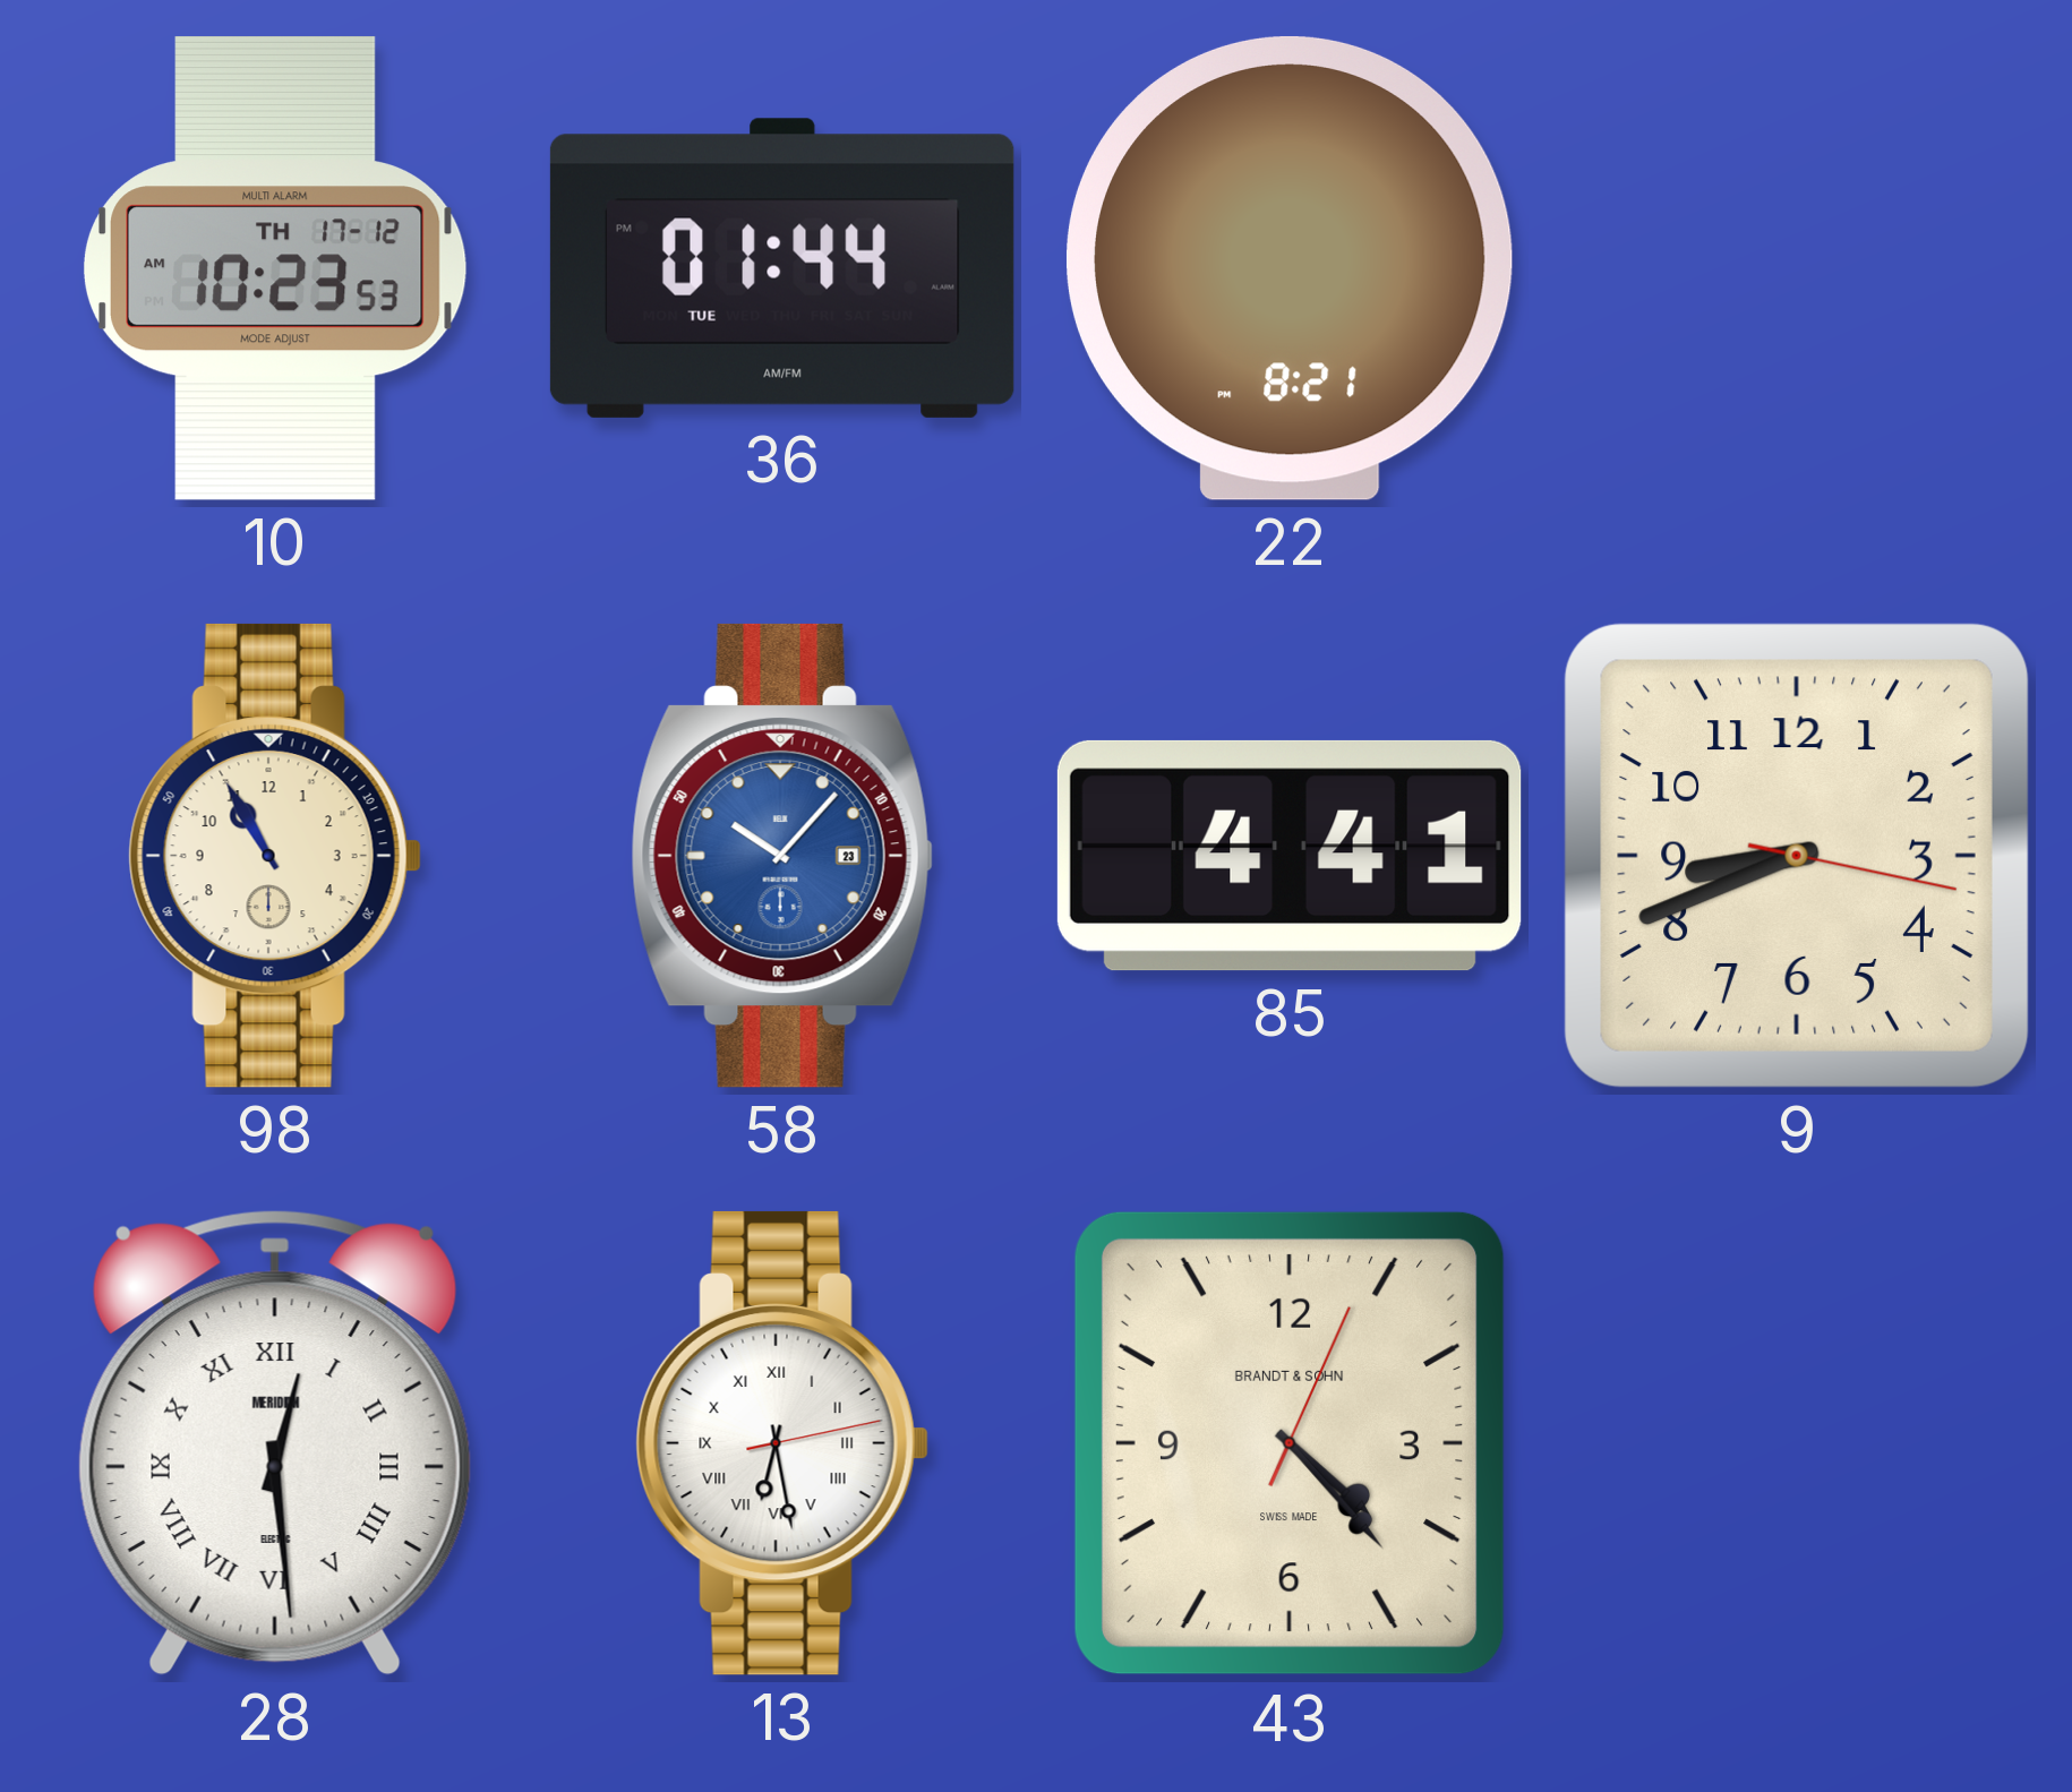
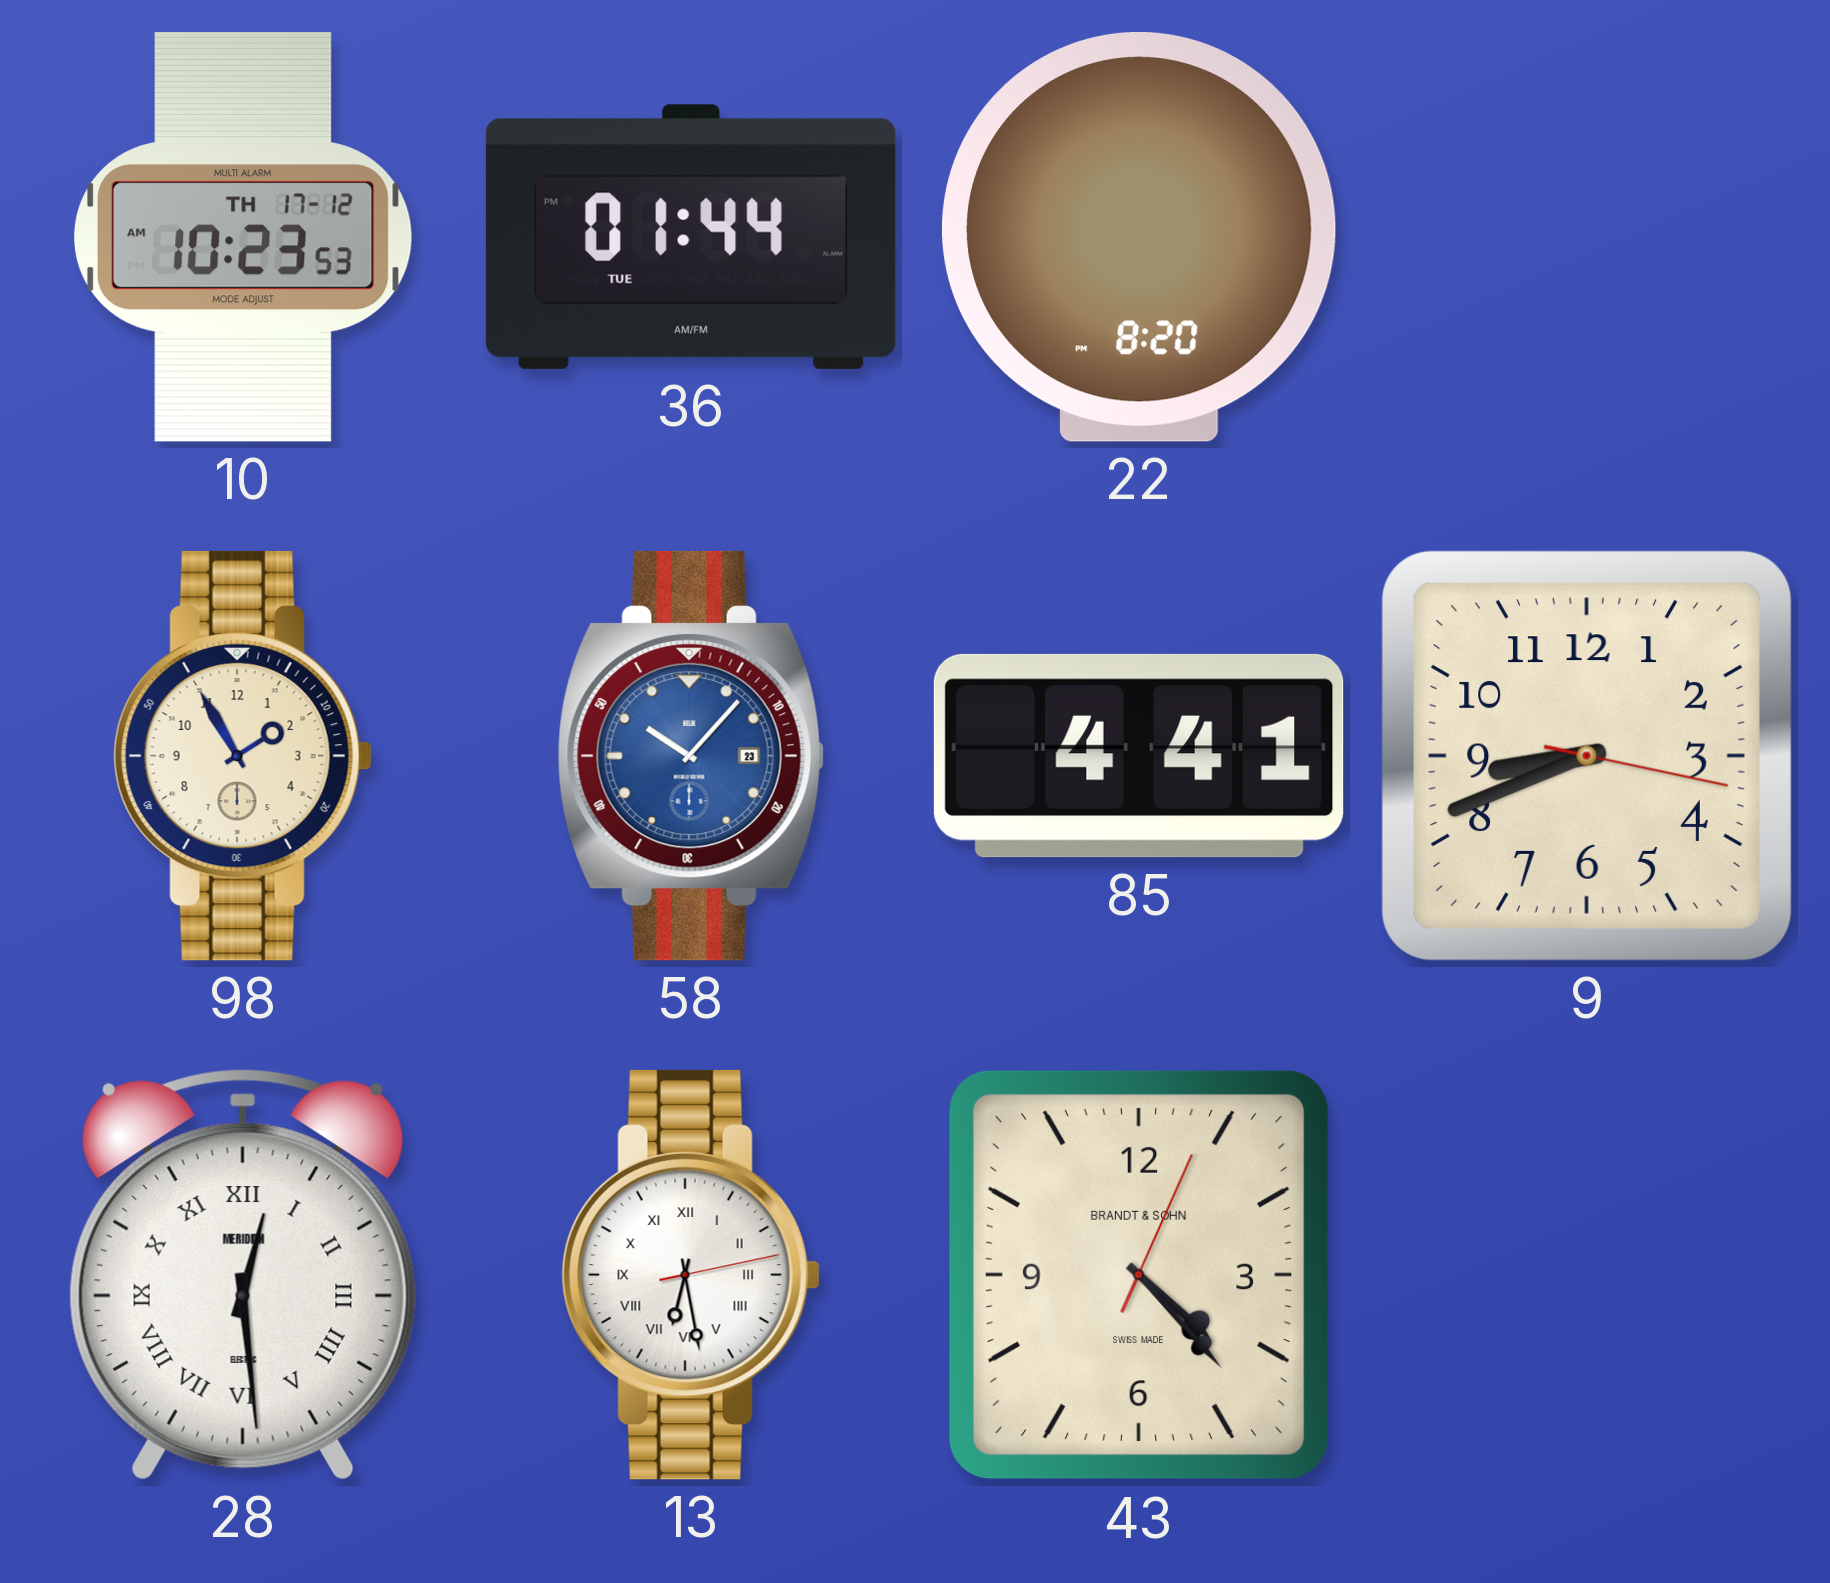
22: 8:21 -> 8:20
98: 10:55 -> 1:55
